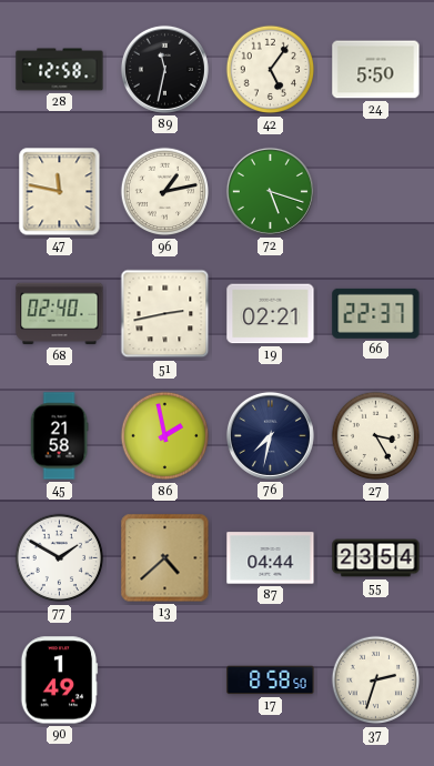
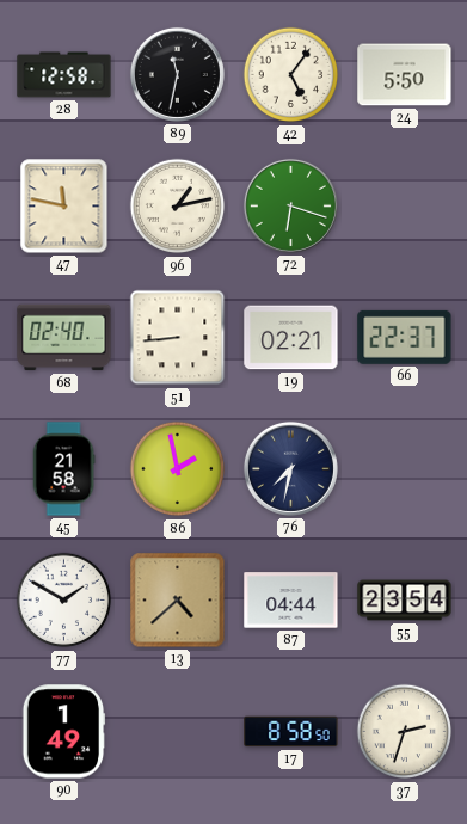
72: 5:18 -> 6:18
51: 2:43 -> 8:44
27: 3:25 -> none
